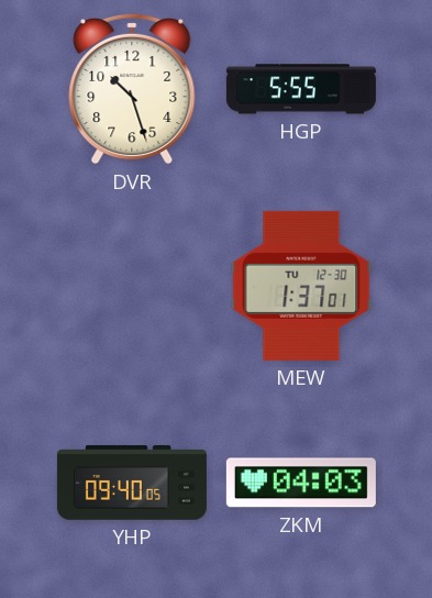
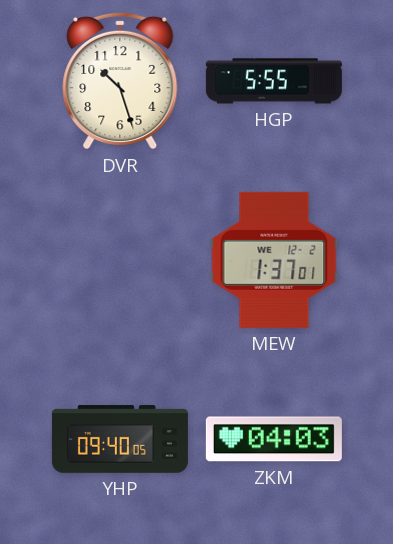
MEW date: TU 12-30 -> WE 12-2
